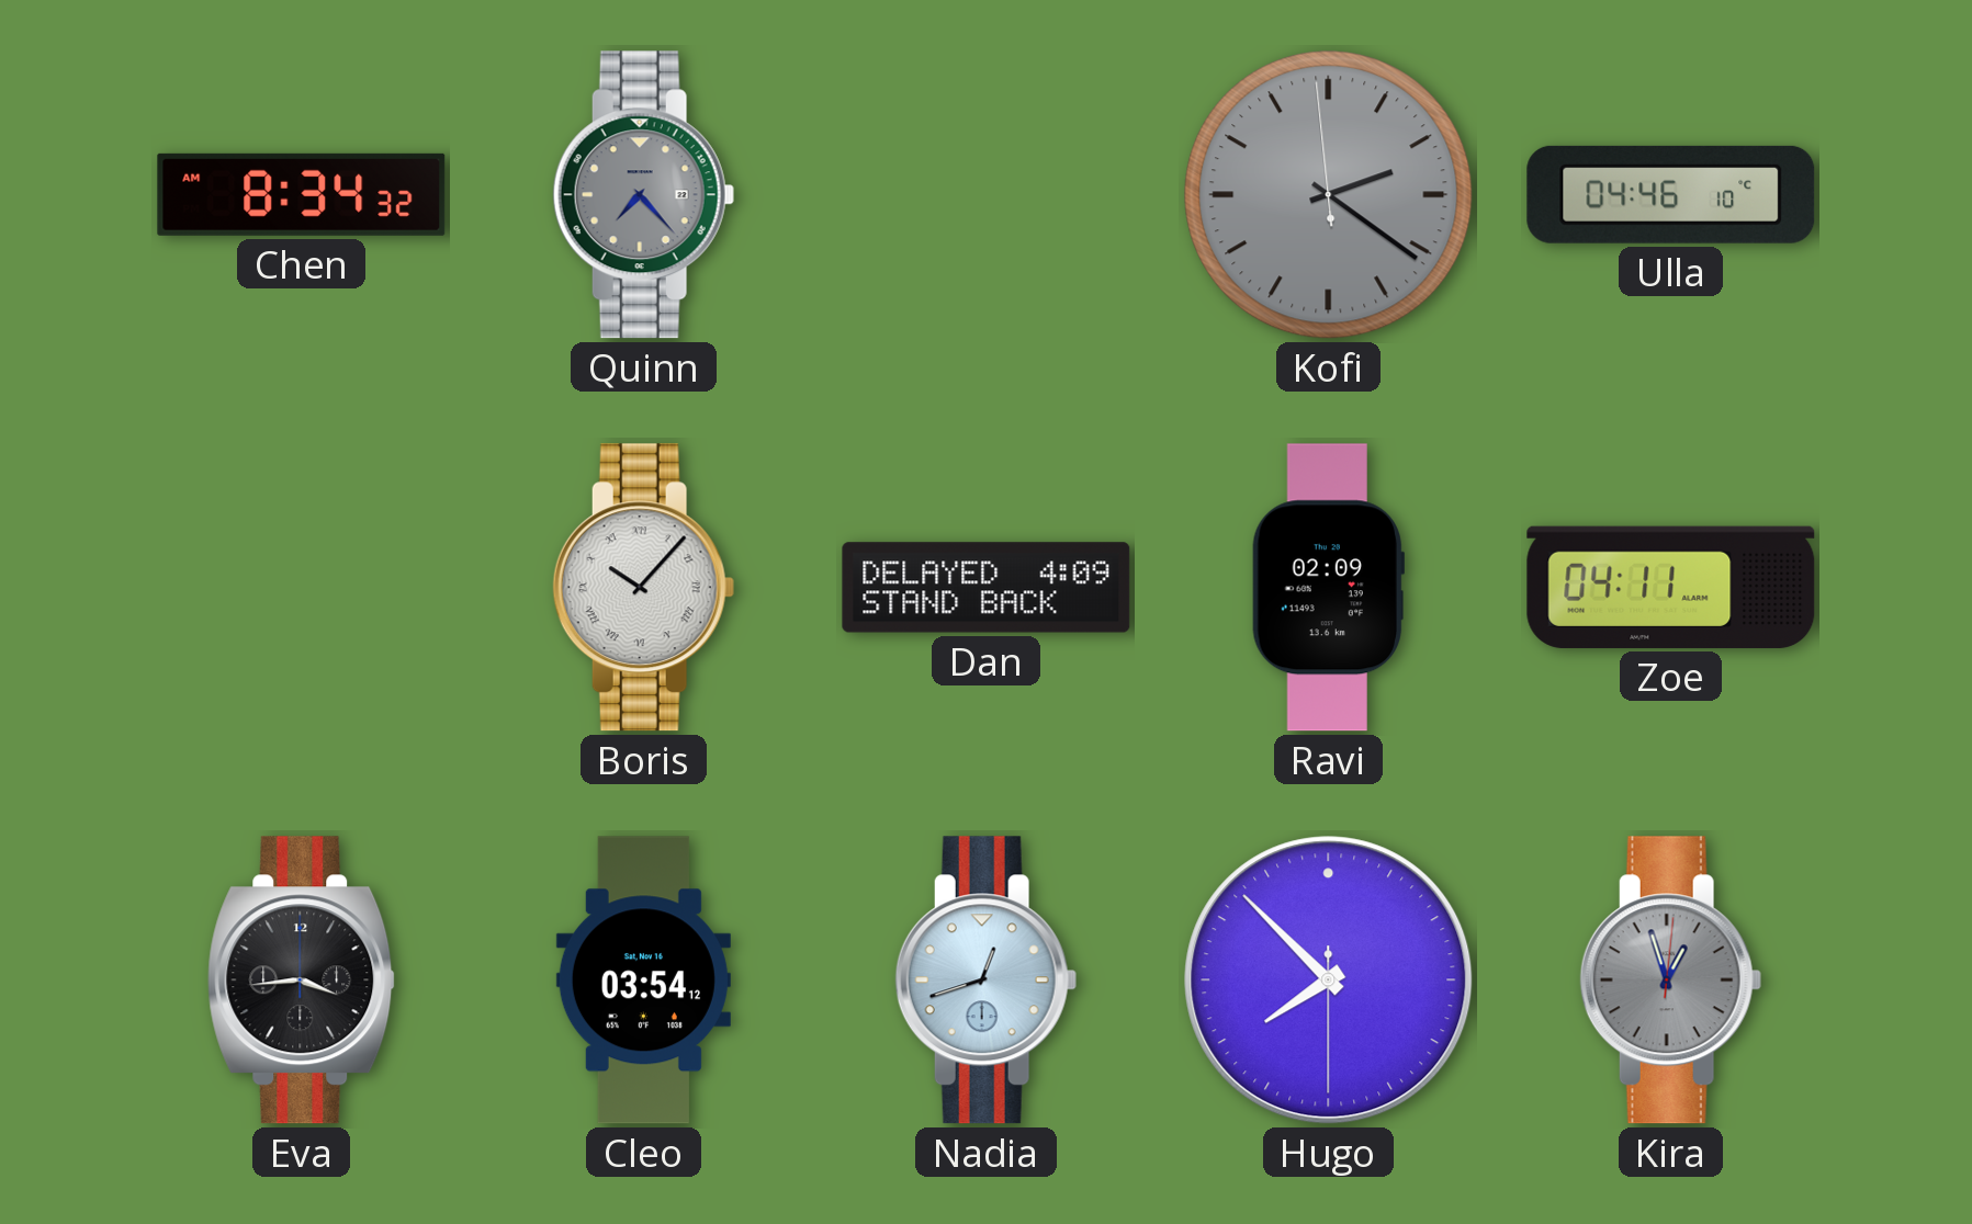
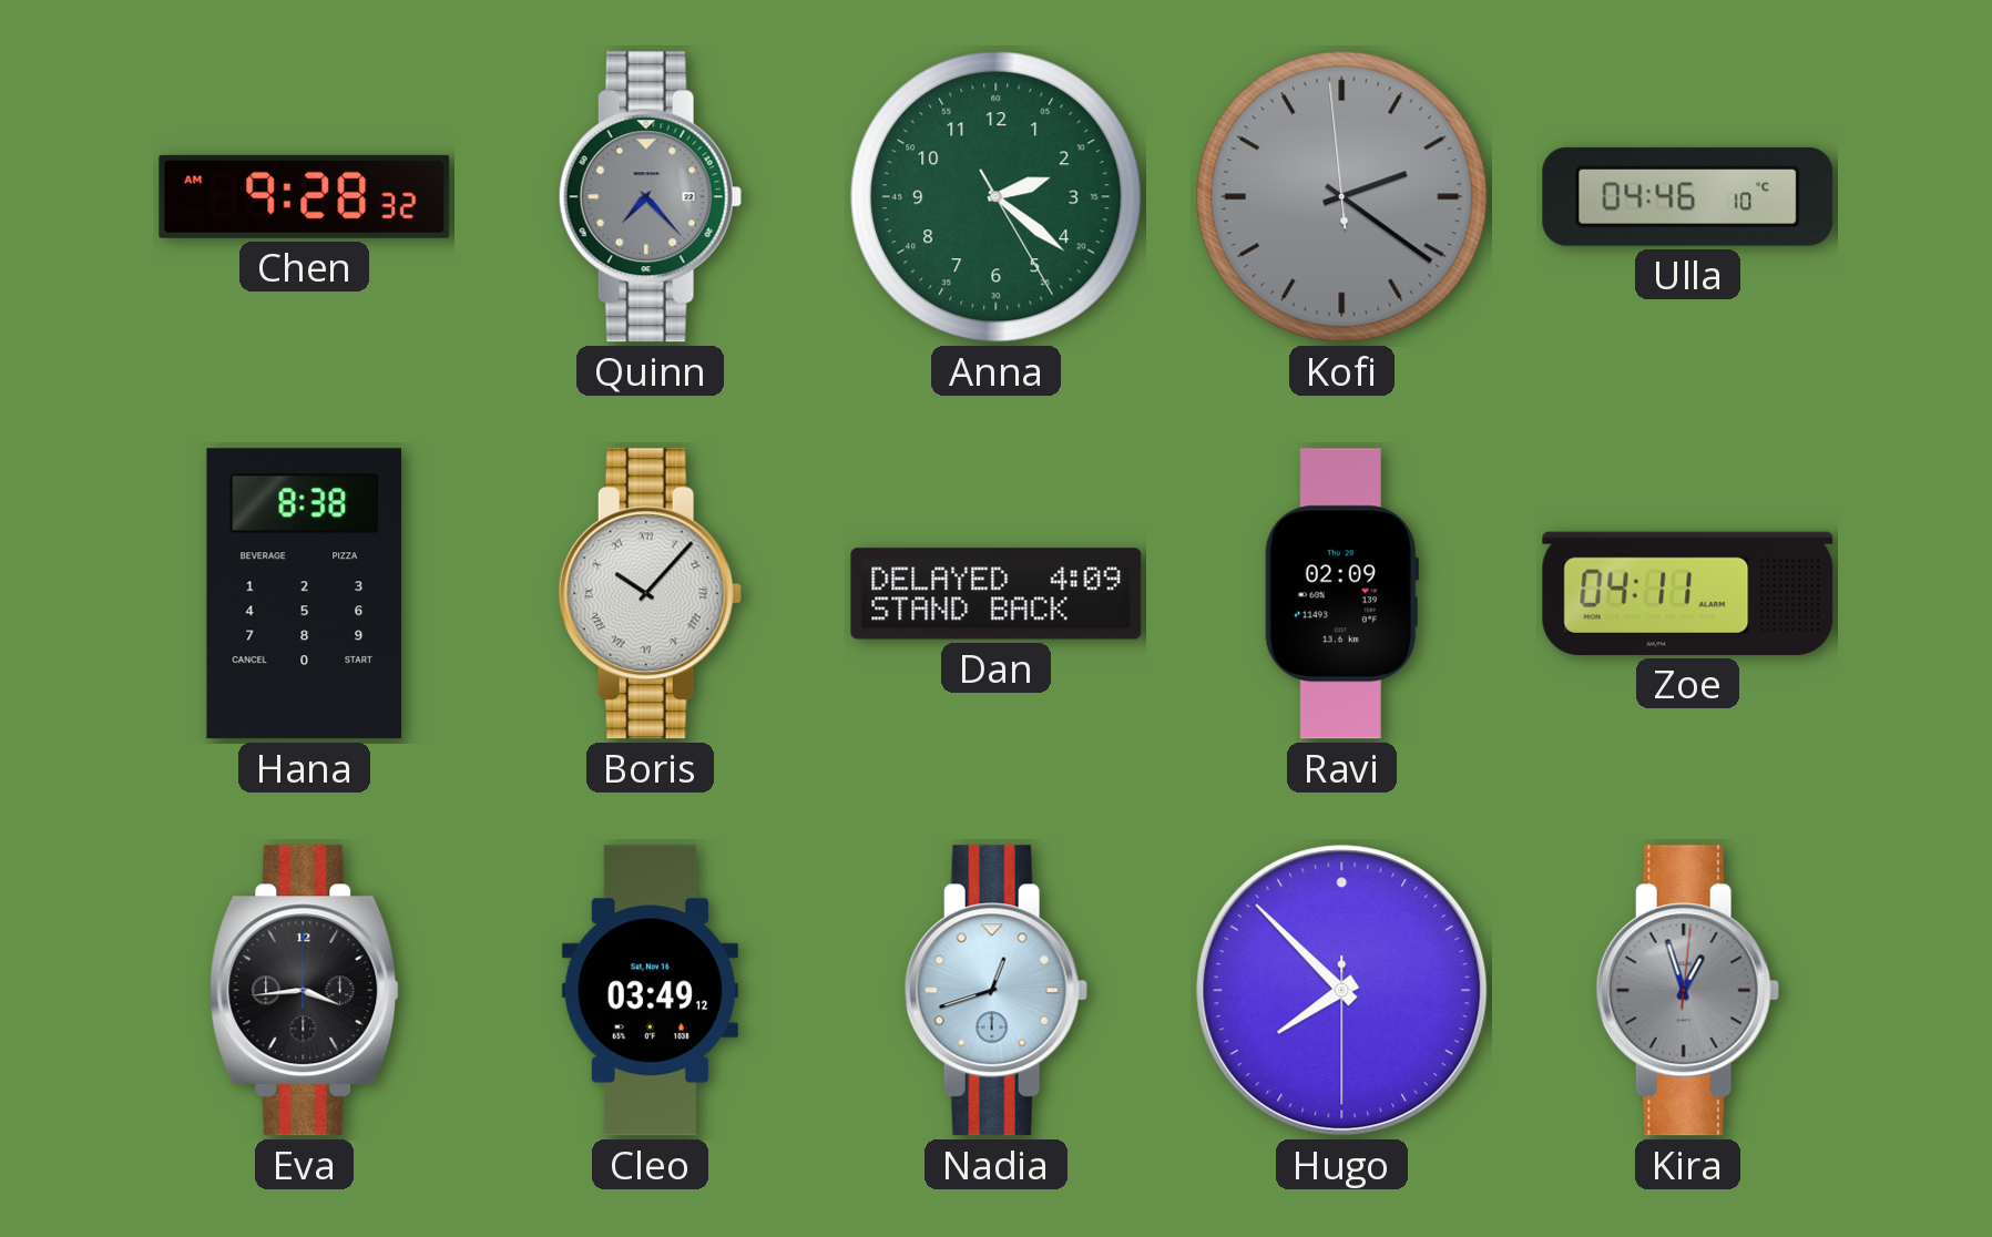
Chen: 8:34 -> 9:28
Anna: none -> 2:21
Hana: none -> 8:38
Cleo: 03:54 -> 03:49
